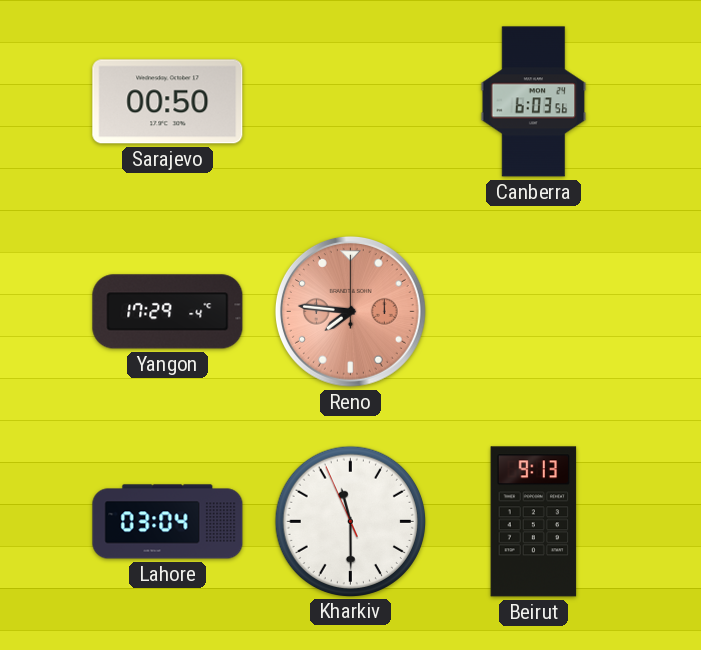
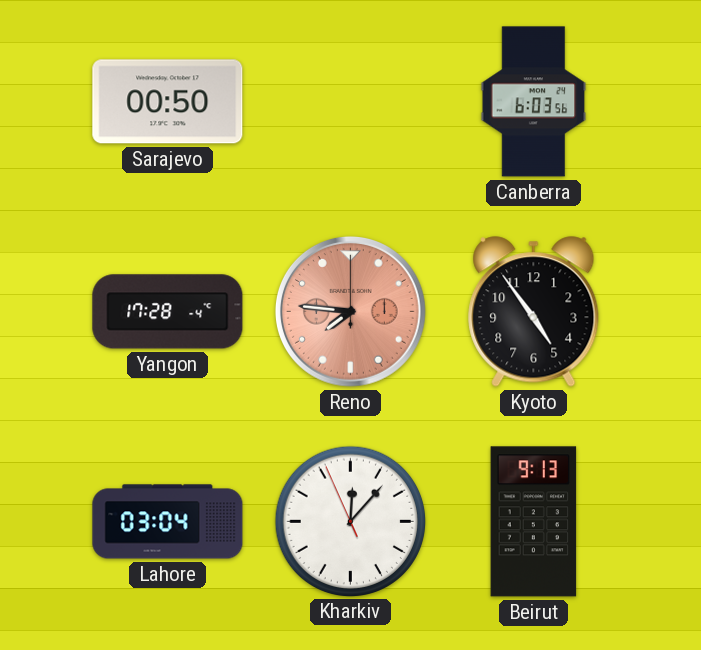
Yangon: 17:29 -> 17:28
Kyoto: none -> 4:54
Kharkiv: 11:29 -> 12:06
